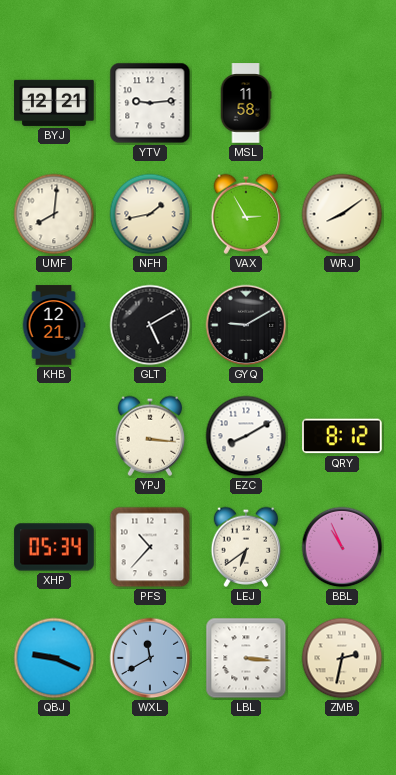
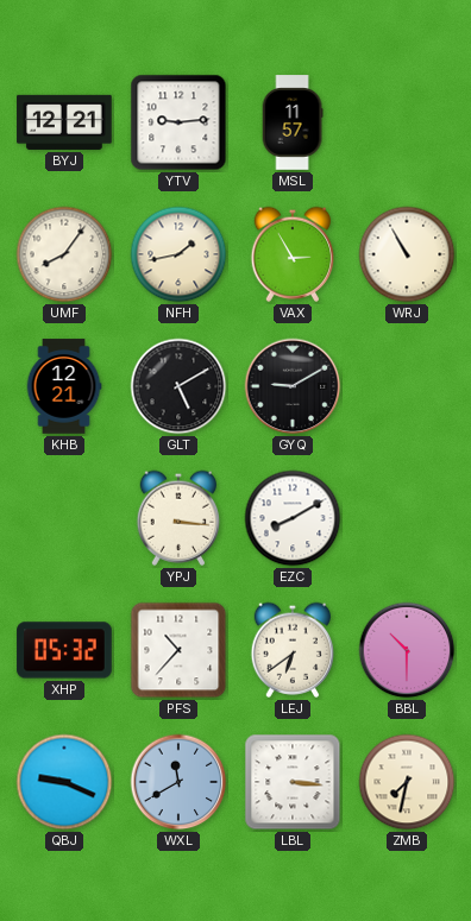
MSL: 11:58 -> 11:57
UMF: 8:01 -> 8:06
WRJ: 8:09 -> 10:55
QRY: 8:12 -> none
XHP: 05:34 -> 05:32
BBL: 10:56 -> 10:30
ZMB: 2:32 -> 7:32
